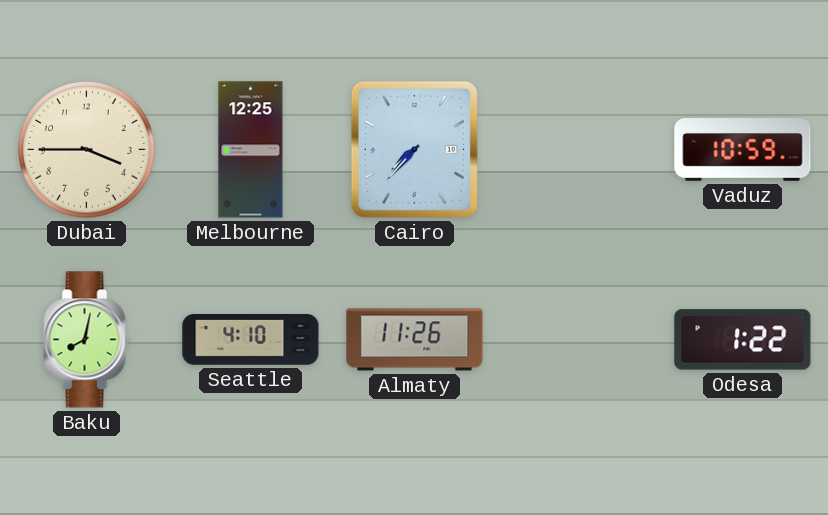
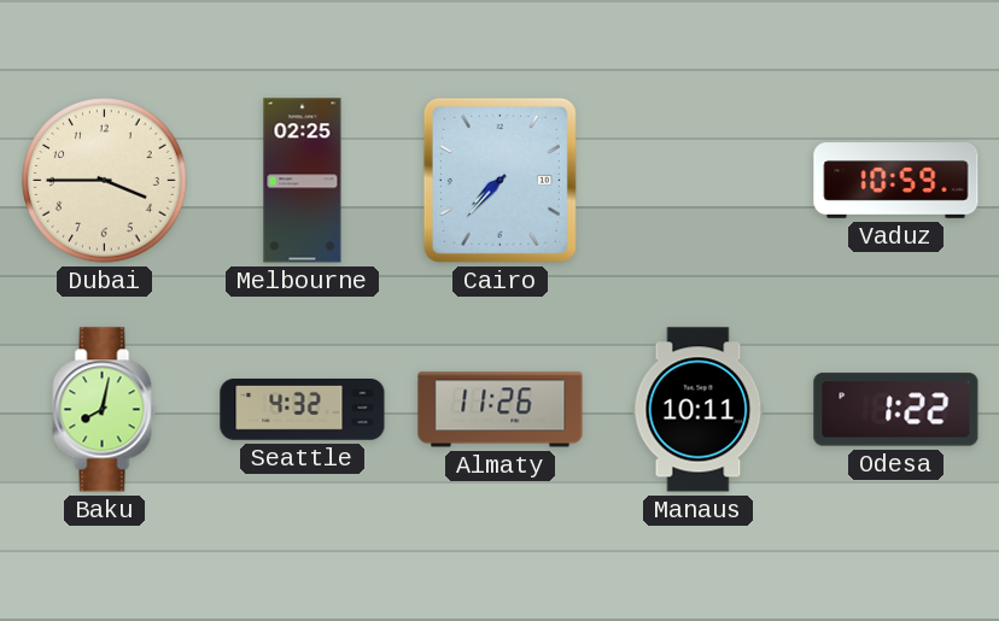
Melbourne: 12:25 -> 02:25
Seattle: 4:10 -> 4:32
Manaus: none -> 10:11
